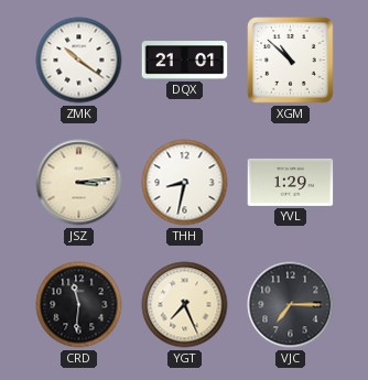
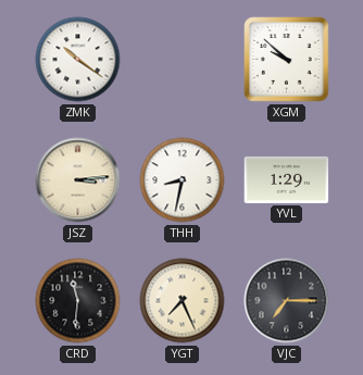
DQX: 21:01 -> none
XGM: 10:52 -> 9:52
